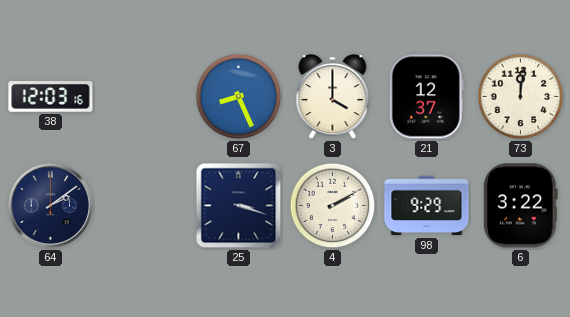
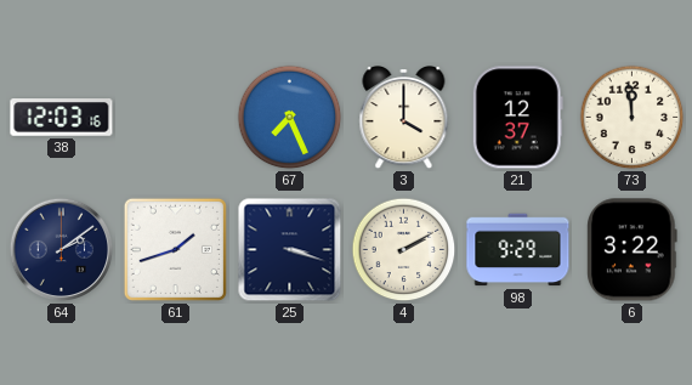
67: 8:26 -> 7:26
73: 12:01 -> 11:59
61: none -> 1:42
